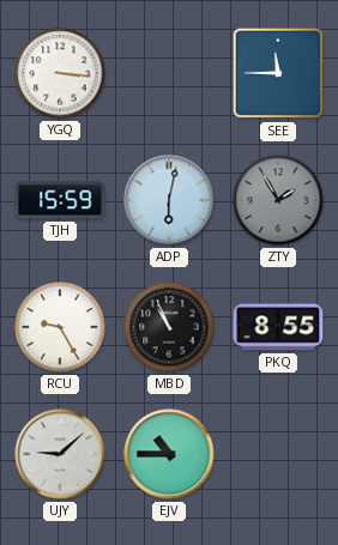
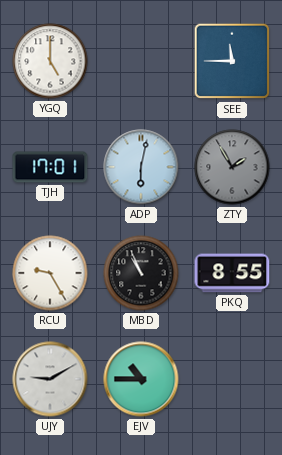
YGQ: 3:16 -> 5:00
TJH: 15:59 -> 17:01
UJY: 9:08 -> 9:10
